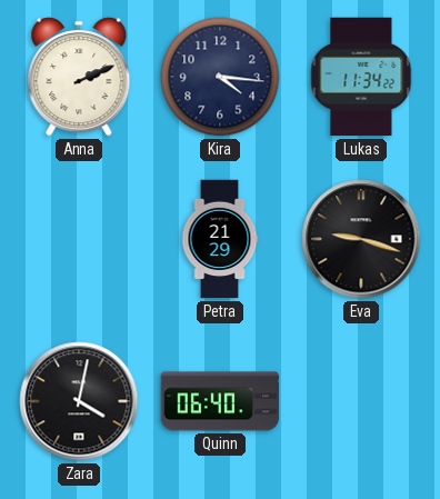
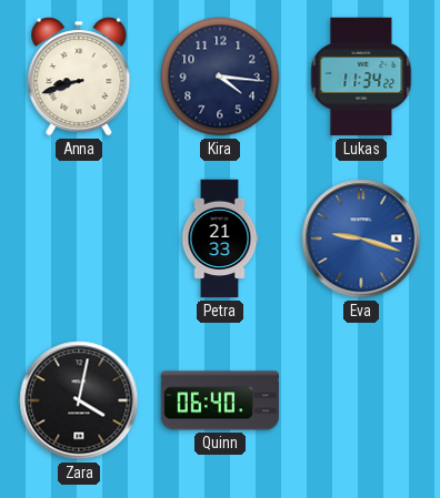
Anna: 2:11 -> 8:42
Petra: 21:29 -> 21:33
Eva dial: black -> blue
